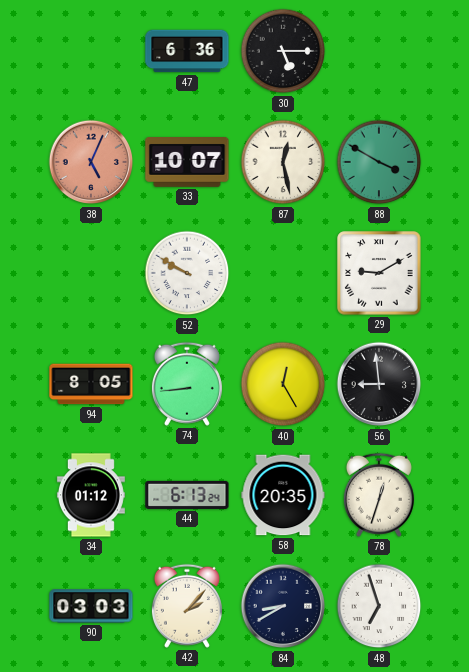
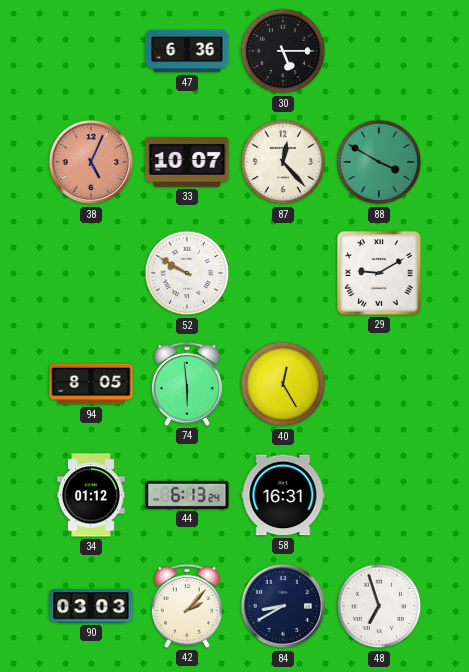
87: 12:28 -> 12:23
74: 8:44 -> 5:59
56: 8:59 -> none
58: 20:35 -> 16:31
78: 12:33 -> none
